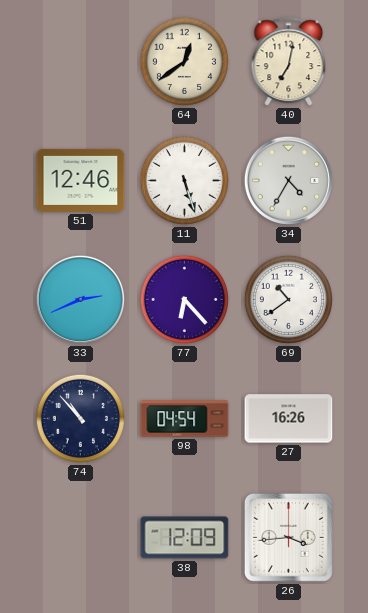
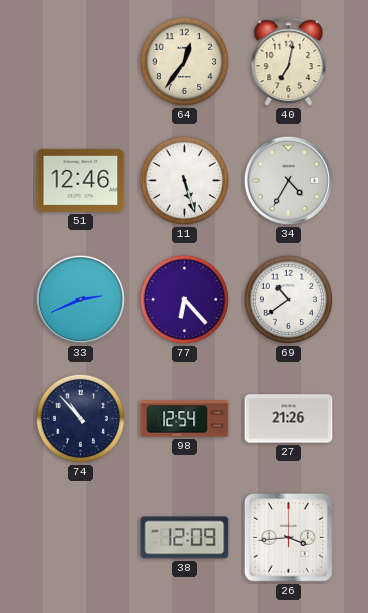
64: 12:39 -> 12:36
98: 04:54 -> 12:54
27: 16:26 -> 21:26
